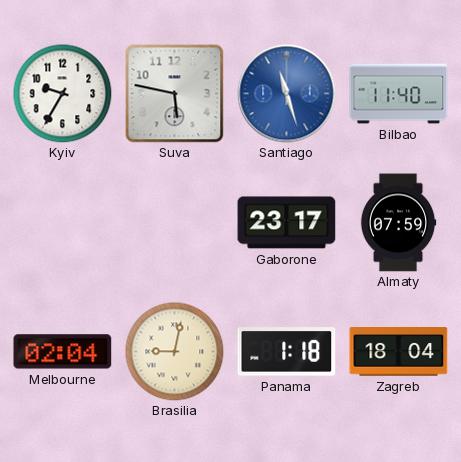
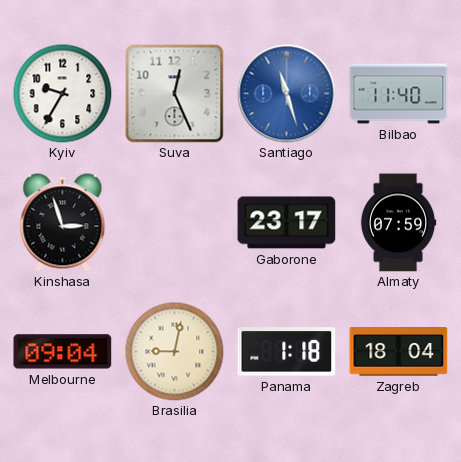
Suva: 5:47 -> 12:26
Kinshasa: none -> 2:57
Melbourne: 02:04 -> 09:04
